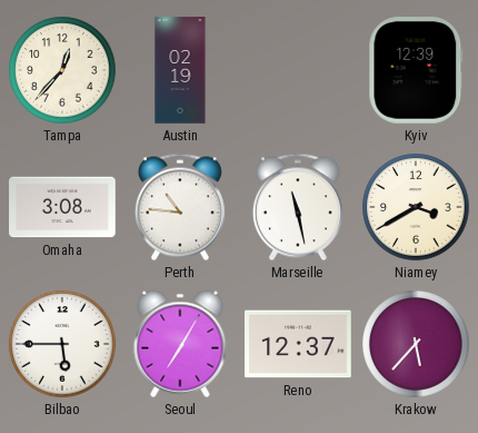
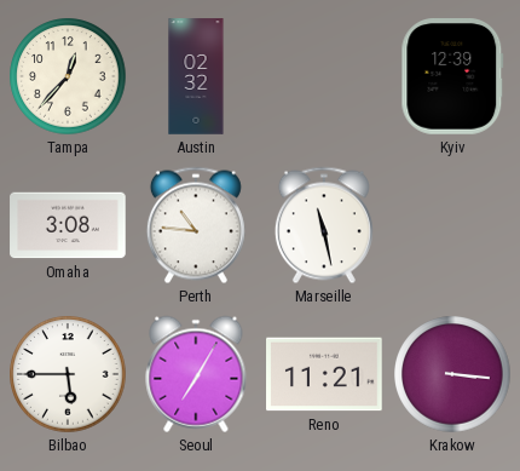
Austin: 02:19 -> 02:32
Niamey: 3:40 -> none
Reno: 12:37 -> 11:21
Krakow: 5:37 -> 3:16
